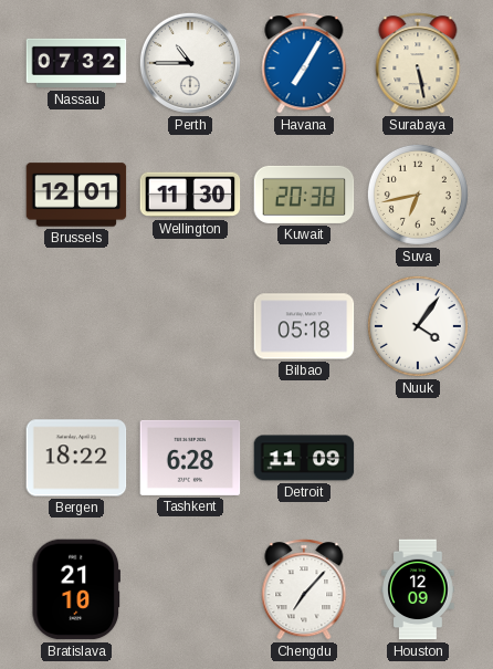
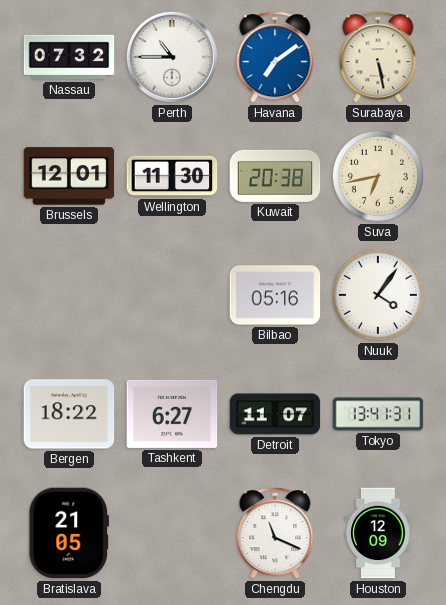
Havana: 7:05 -> 7:09
Bilbao: 05:18 -> 05:16
Tashkent: 6:28 -> 6:27
Detroit: 11:09 -> 11:07
Tokyo: none -> 13:41
Bratislava: 21:10 -> 21:05
Chengdu: 7:07 -> 11:19
